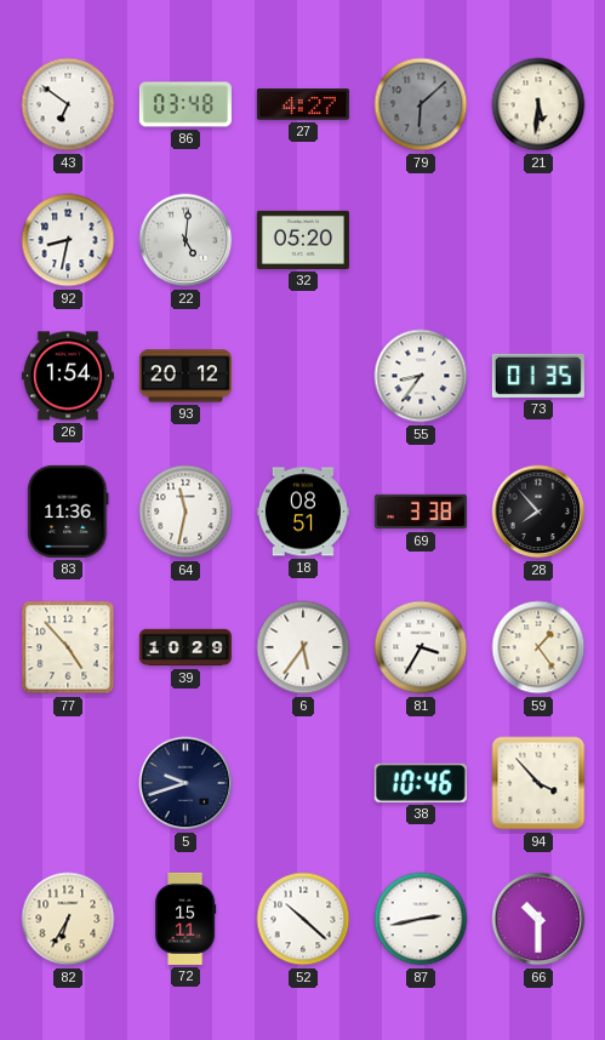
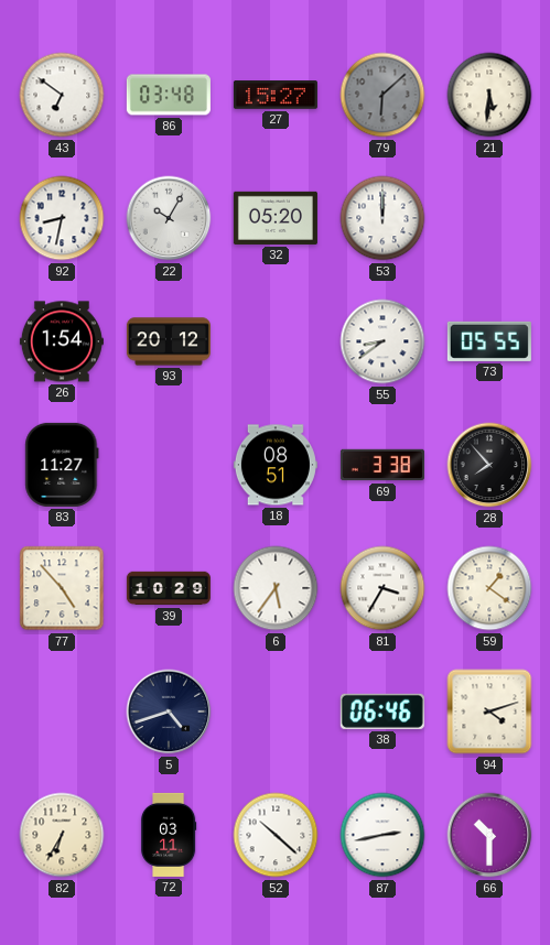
27: 4:27 -> 15:27
22: 5:01 -> 10:05
53: none -> 12:00
55: 8:36 -> 8:39
73: 01:35 -> 05:55
83: 11:36 -> 11:27
64: 11:32 -> none
59: 1:24 -> 1:21
5: 9:42 -> 4:42
38: 10:46 -> 06:46
94: 3:53 -> 4:12
72: 15:11 -> 03:11
